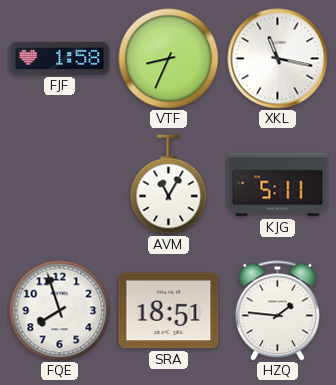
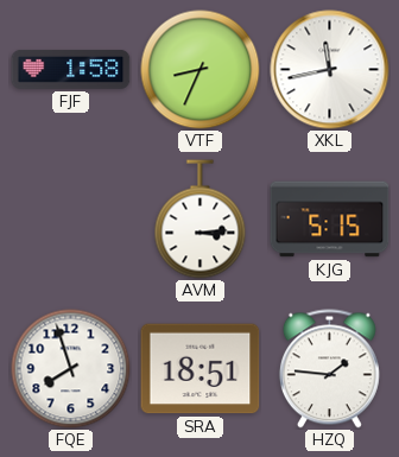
XKL: 11:17 -> 11:43
AVM: 11:05 -> 3:14
KJG: 5:11 -> 5:15
